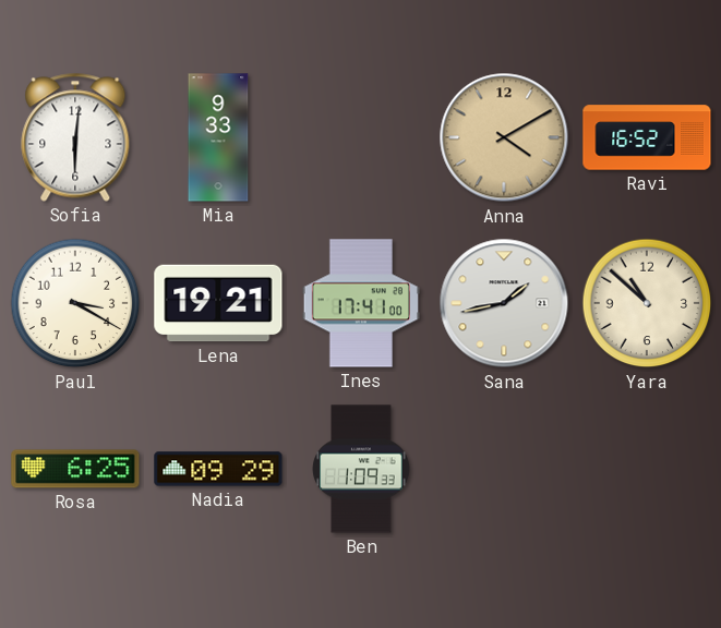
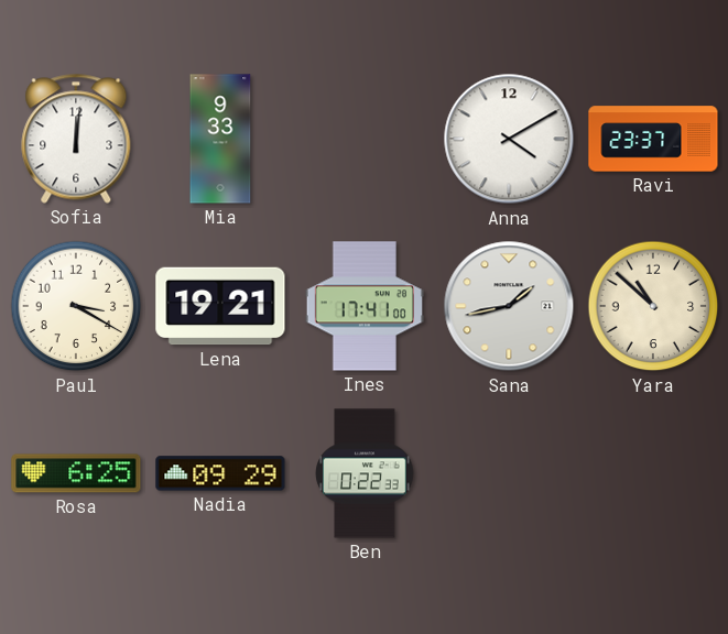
Sofia: 6:01 -> 12:01
Anna dial: champagne -> white
Ravi: 16:52 -> 23:37
Ben: 1:09 -> 0:22
